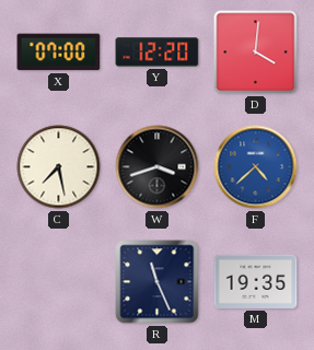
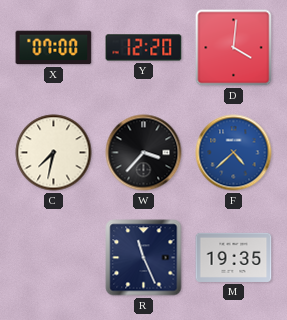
C: 7:28 -> 7:32
W: 3:42 -> 3:37
